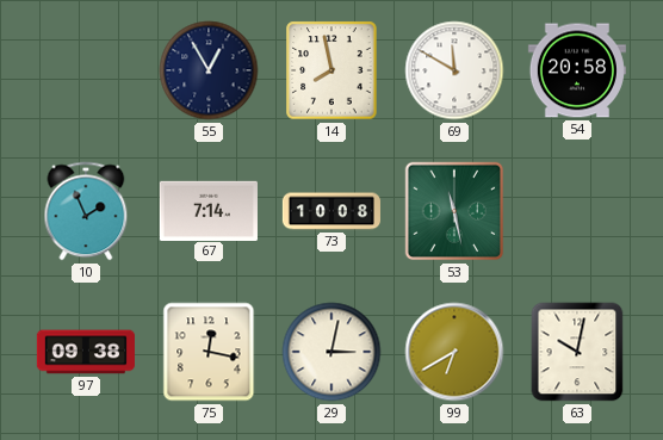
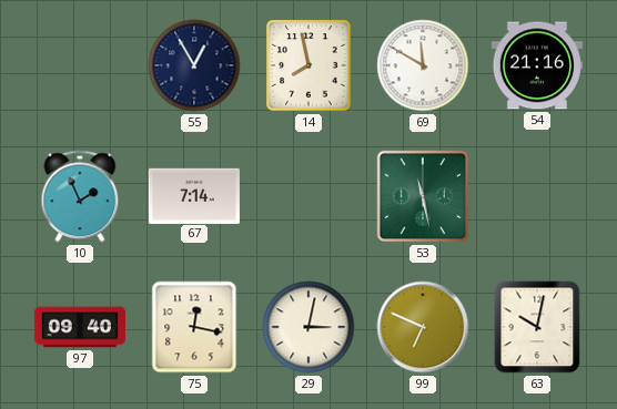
54: 20:58 -> 21:16
73: 10:08 -> none
97: 09:38 -> 09:40
99: 6:40 -> 6:49
